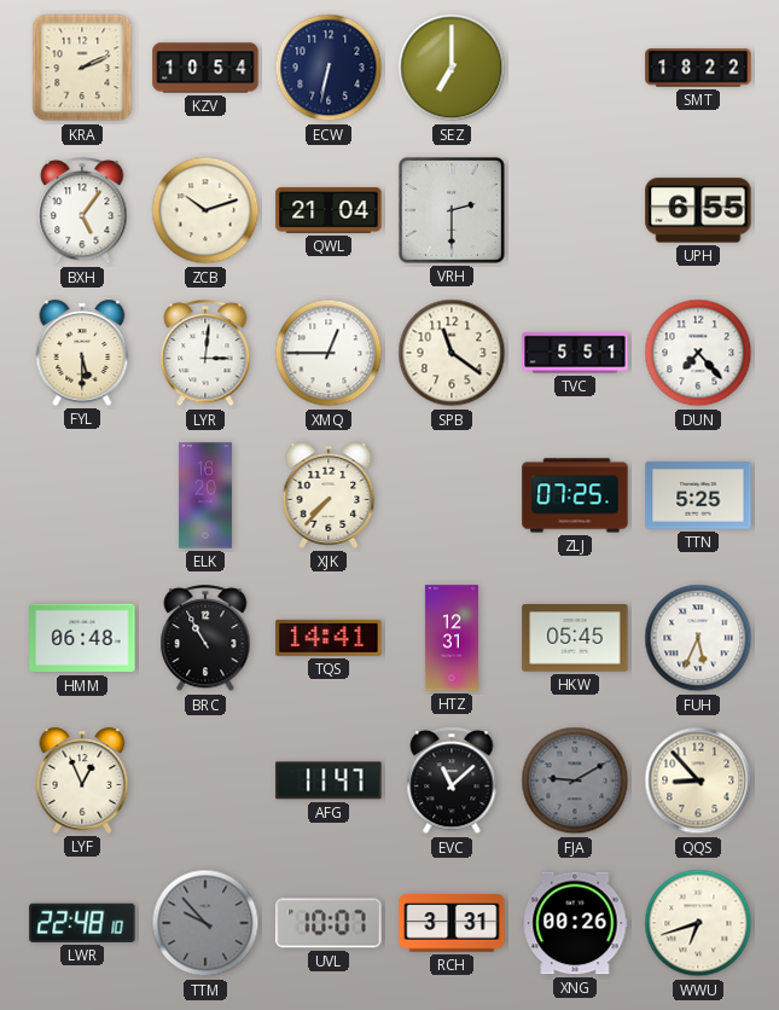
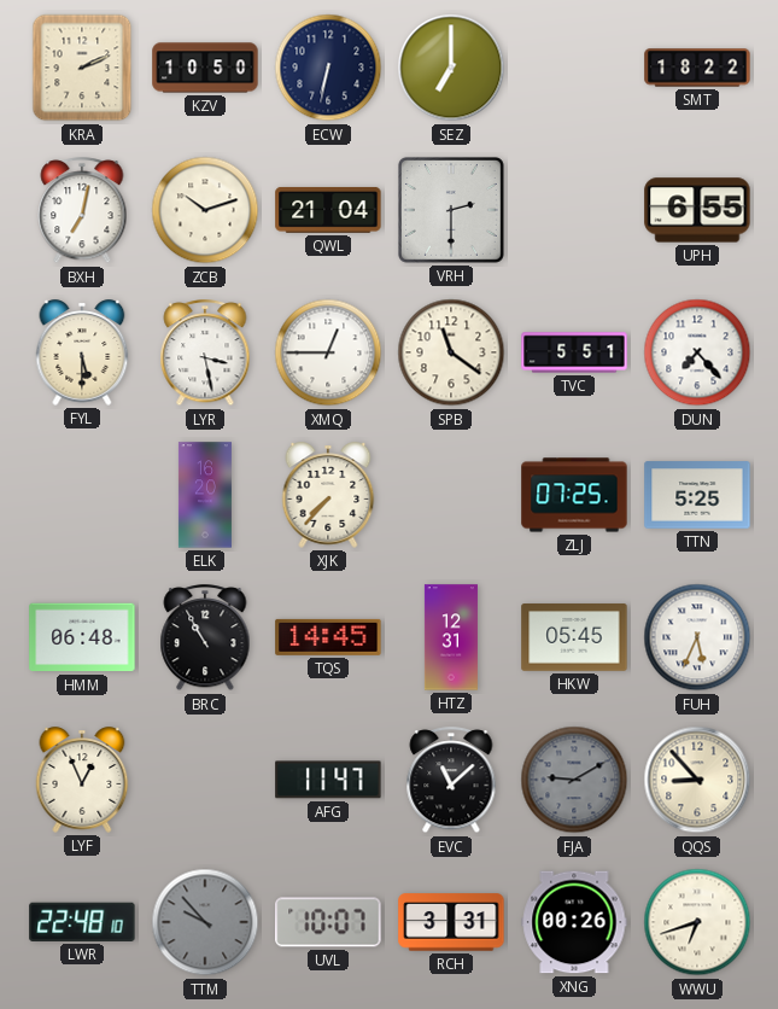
KZV: 10:54 -> 10:50
BXH: 5:06 -> 7:02
LYR: 3:01 -> 3:28
TQS: 14:41 -> 14:45
